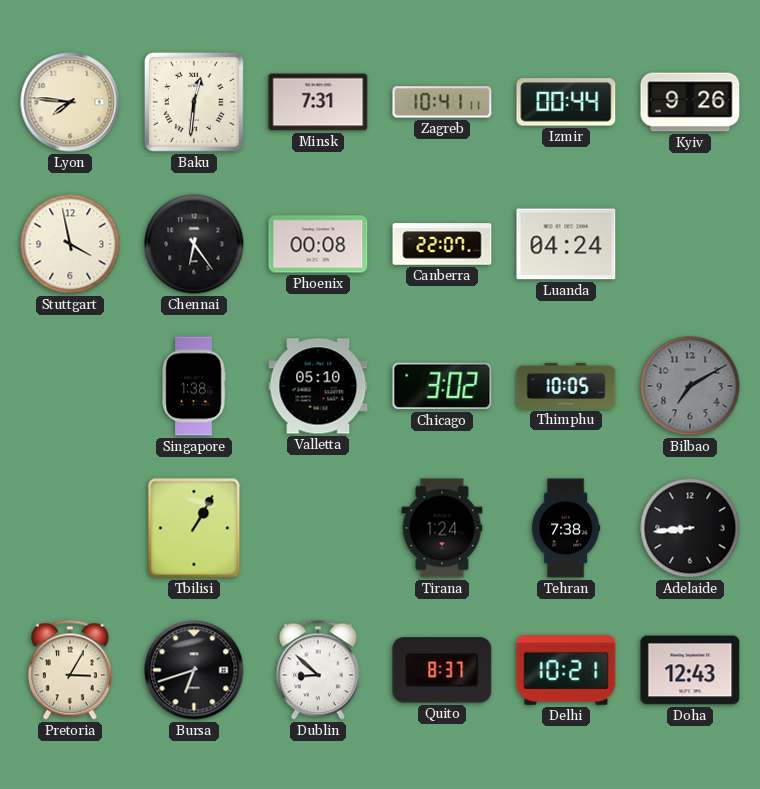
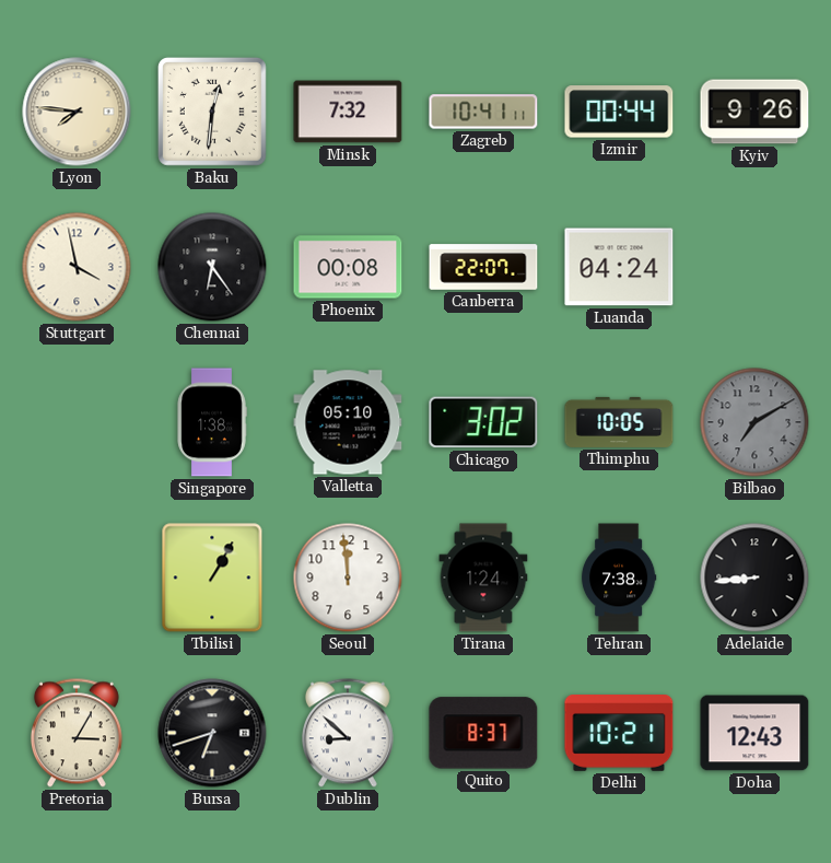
Minsk: 7:31 -> 7:32
Seoul: none -> 11:59
